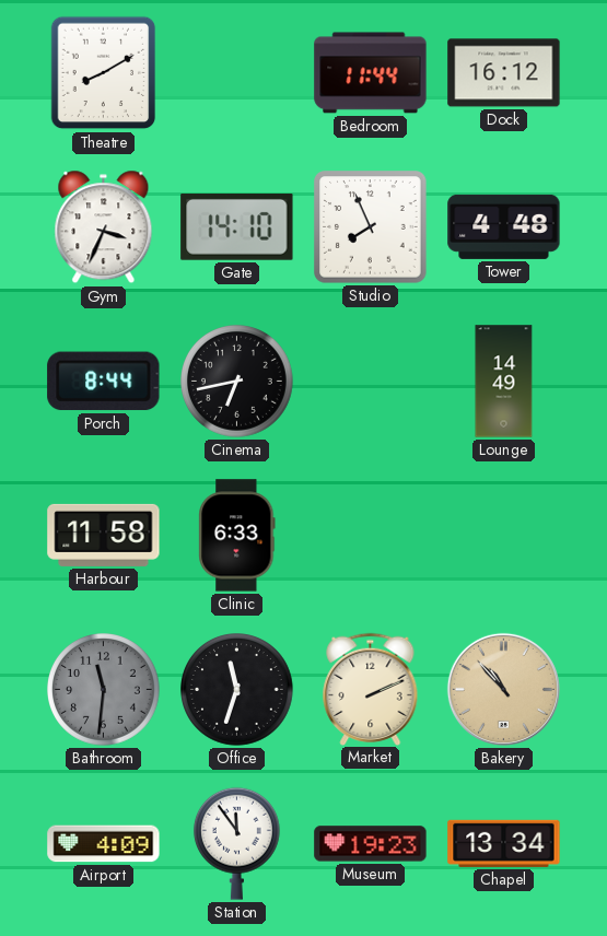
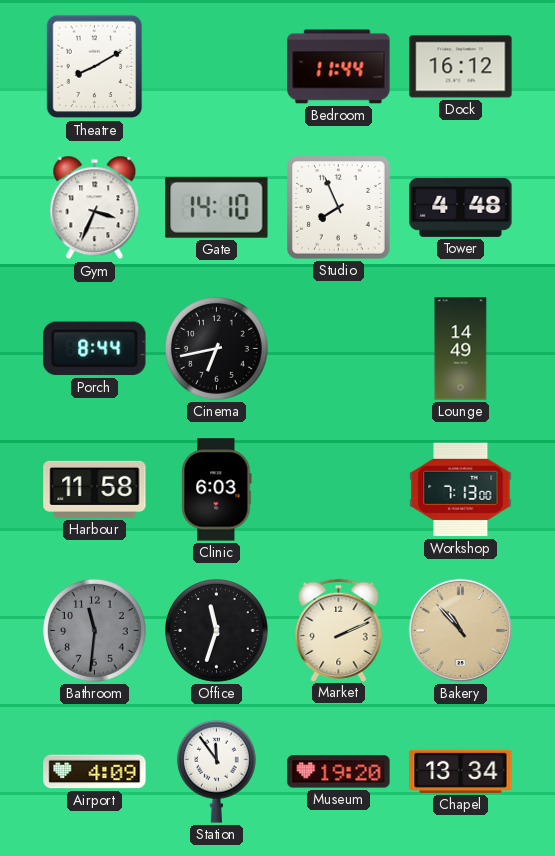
Clinic: 6:33 -> 6:03
Workshop: none -> 7:13
Museum: 19:23 -> 19:20
